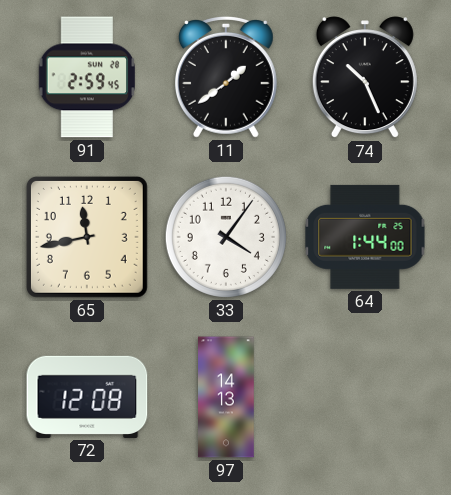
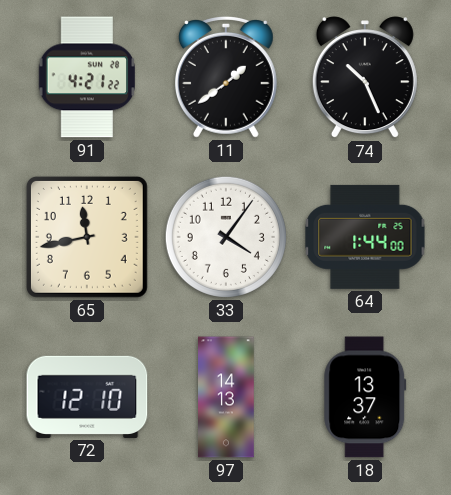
91: 2:59 -> 4:21
72: 12:08 -> 12:10
18: none -> 13:37
